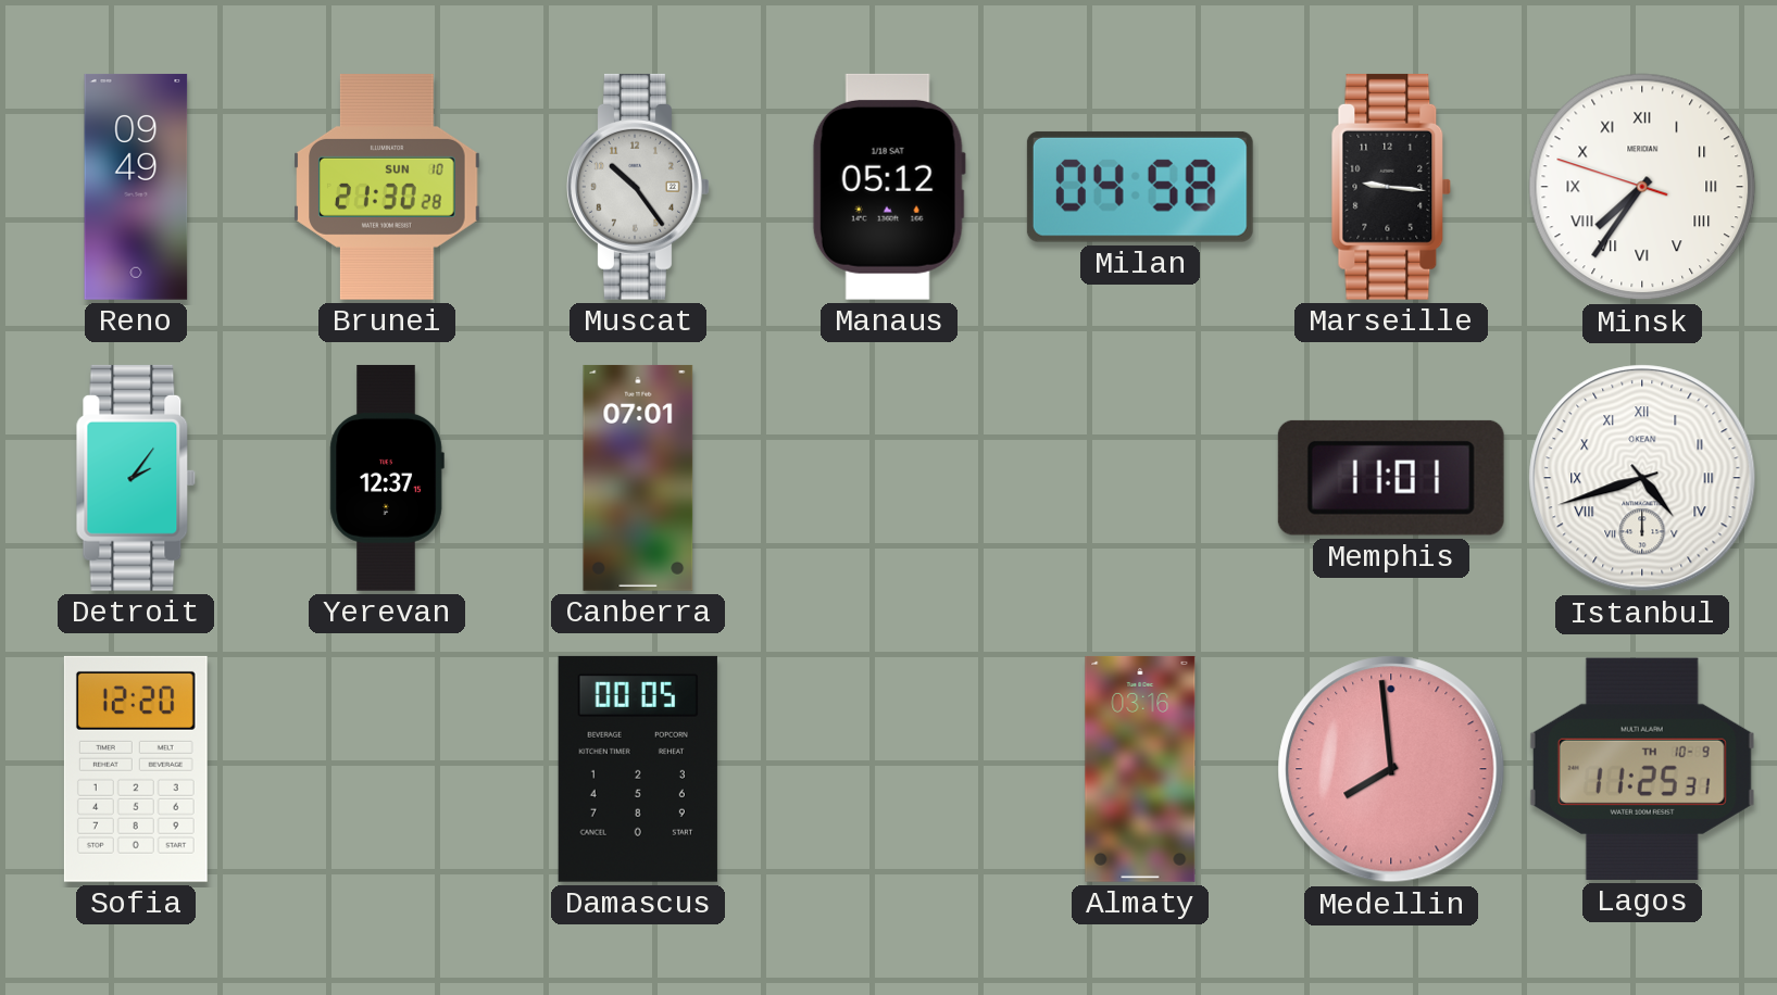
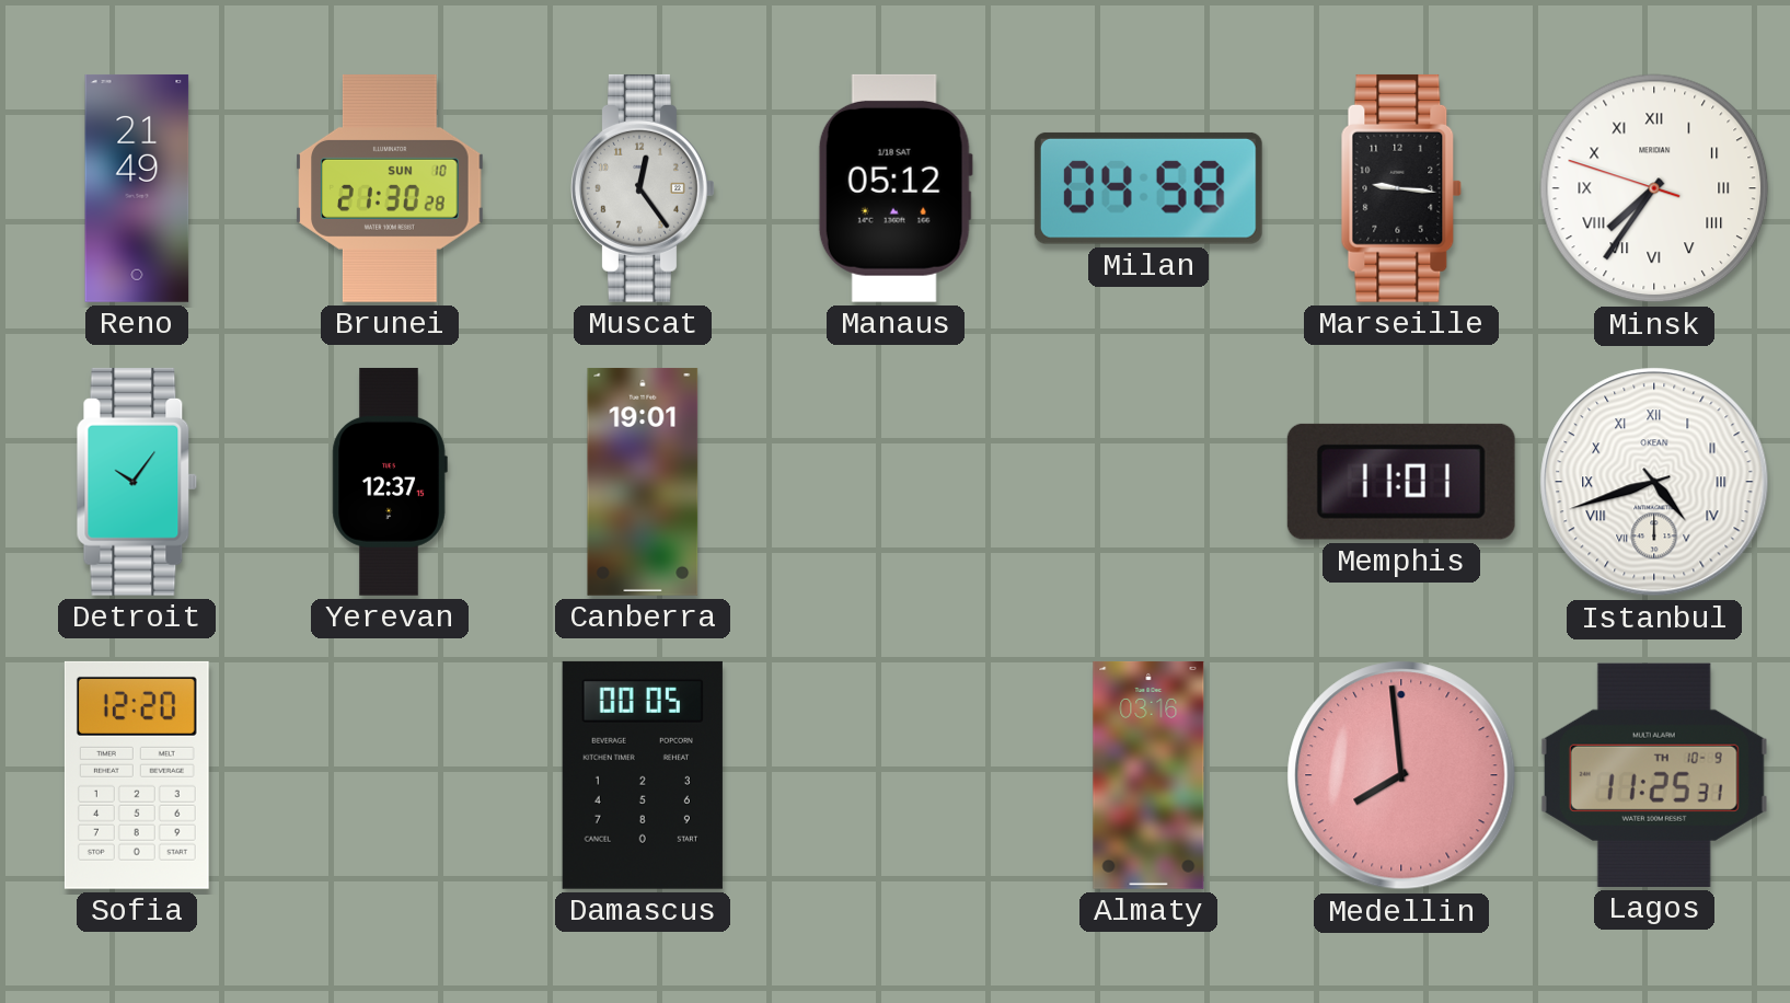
Reno: 09:49 -> 21:49
Muscat: 10:24 -> 12:24
Detroit: 2:06 -> 10:06
Canberra: 07:01 -> 19:01
